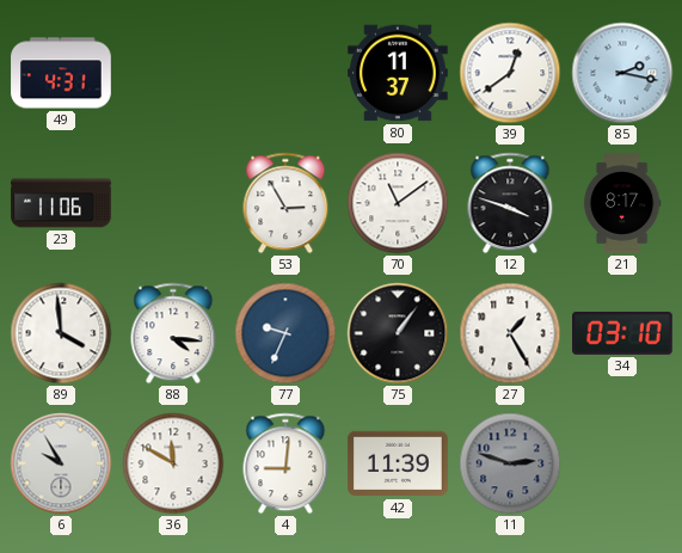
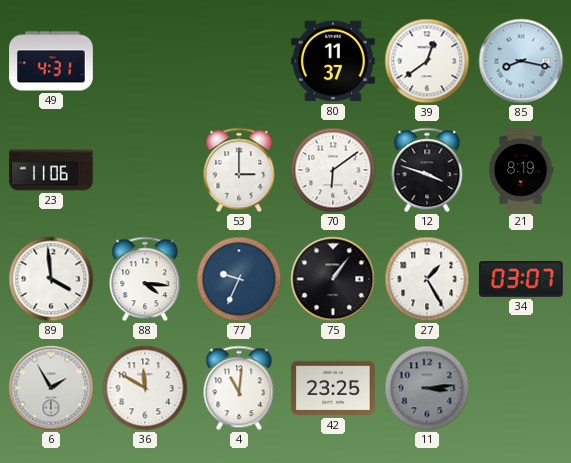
85: 2:17 -> 8:17
53: 2:55 -> 3:00
70: 11:09 -> 6:09
21: 8:17 -> 8:19
34: 03:10 -> 03:07
6: 9:55 -> 1:55
4: 9:01 -> 11:01
42: 11:39 -> 23:25
11: 2:48 -> 3:14
